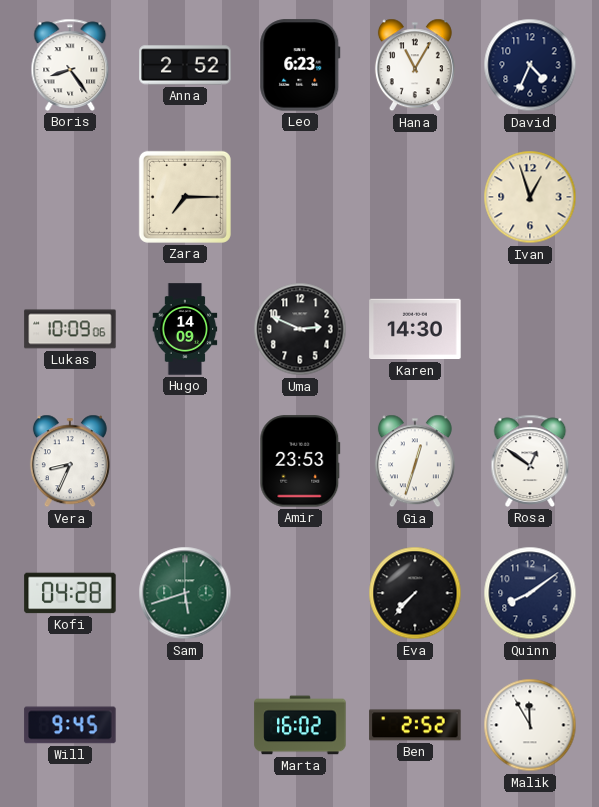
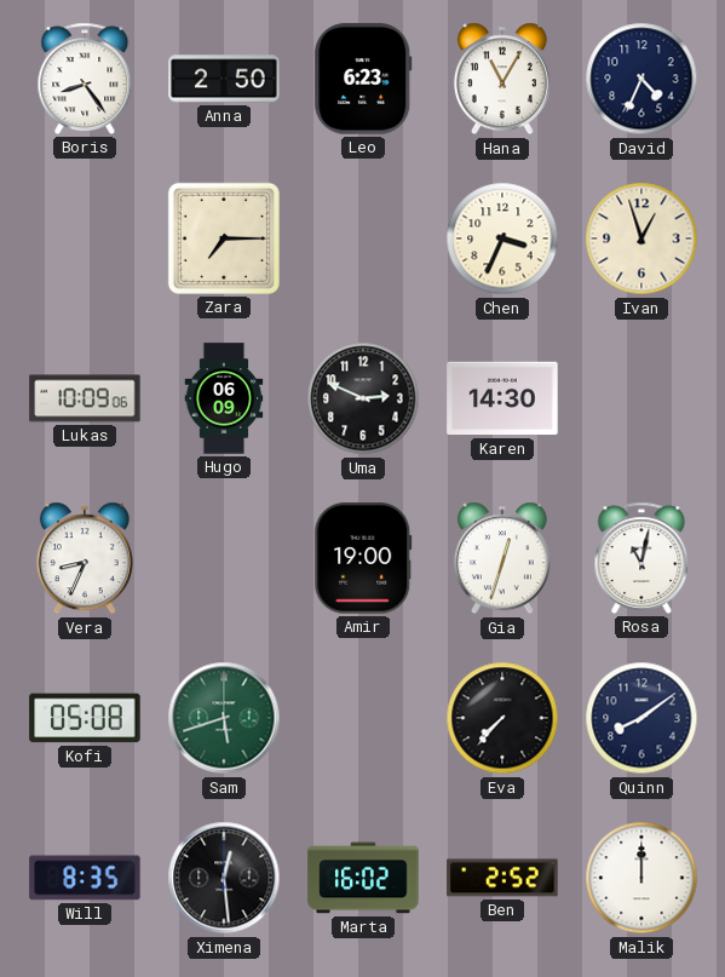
Anna: 2:52 -> 2:50
Chen: none -> 3:34
Hugo: 14:09 -> 06:09
Amir: 23:53 -> 19:00
Rosa: 12:51 -> 11:02
Kofi: 04:28 -> 05:08
Will: 9:45 -> 8:35
Ximena: none -> 12:29
Malik: 11:55 -> 12:00
